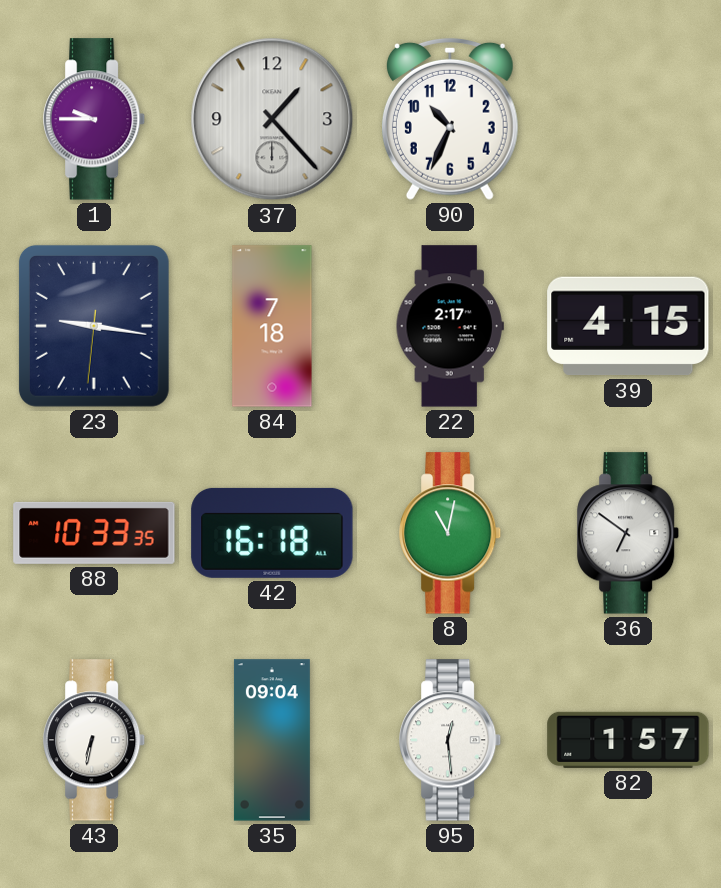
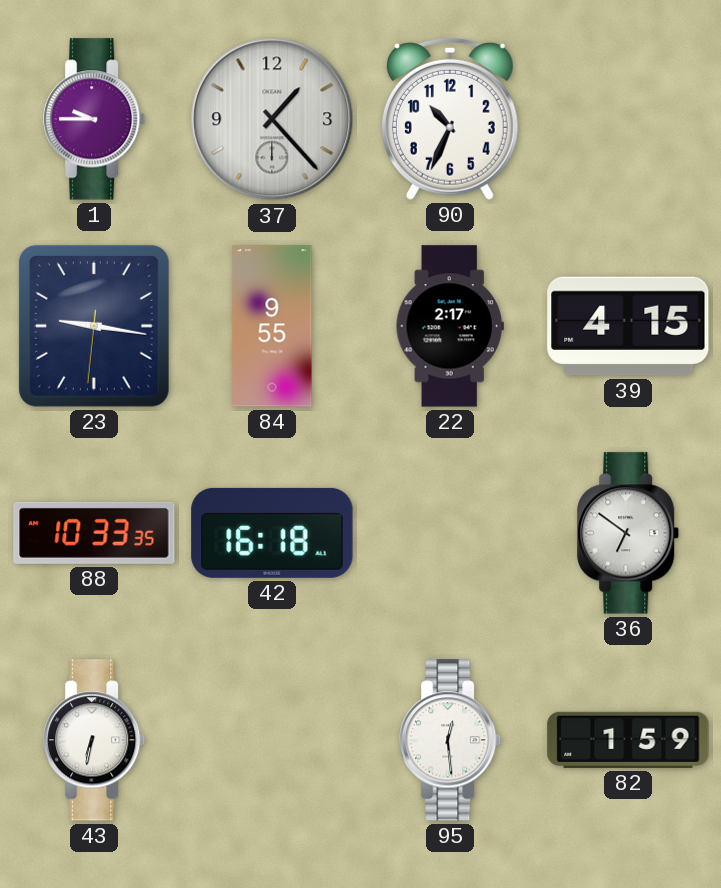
84: 7:18 -> 9:55
8: 11:02 -> none
35: 09:04 -> none
82: 1:57 -> 1:59
